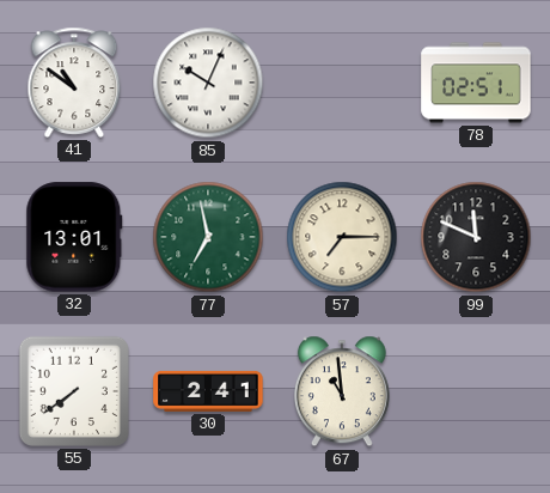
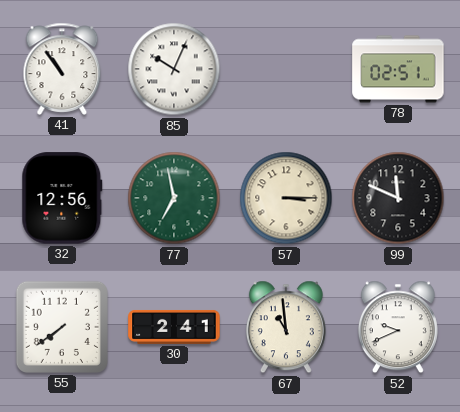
41: 10:51 -> 10:54
32: 13:01 -> 12:56
57: 7:15 -> 3:15
52: none -> 9:41
